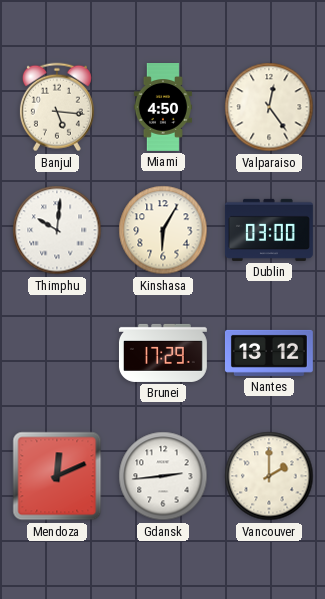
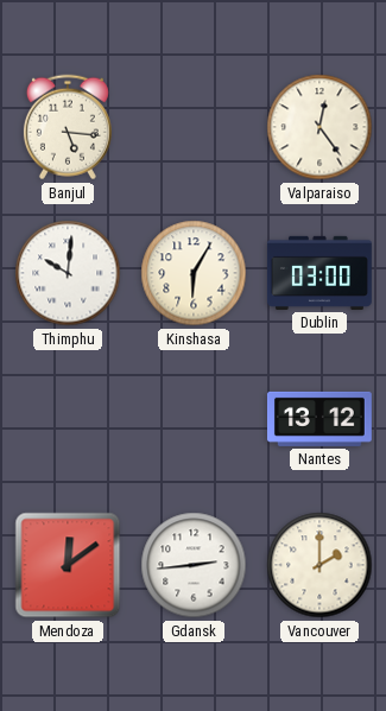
Miami: 4:50 -> none
Brunei: 17:29 -> none
Mendoza: 12:11 -> 12:09
